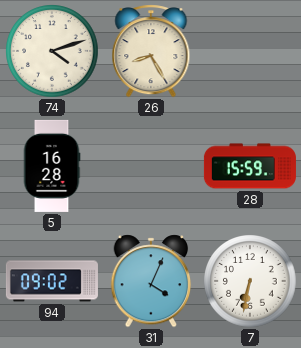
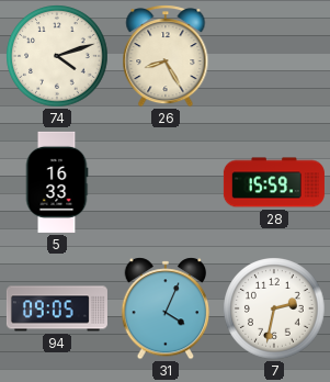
5: 16:28 -> 16:33
94: 09:02 -> 09:05
7: 6:32 -> 2:32
